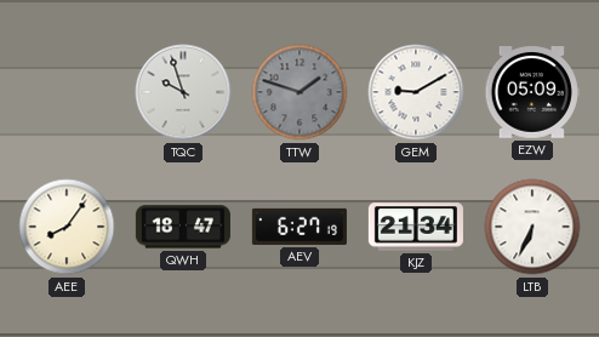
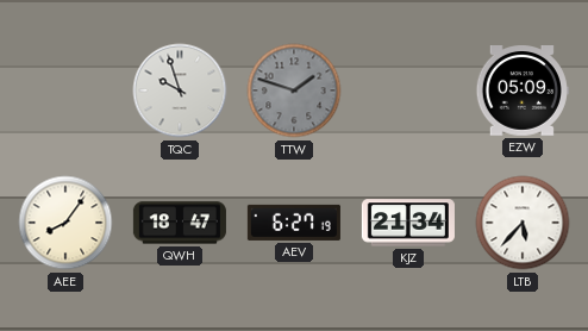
GEM: 9:10 -> none
LTB: 6:34 -> 5:37
